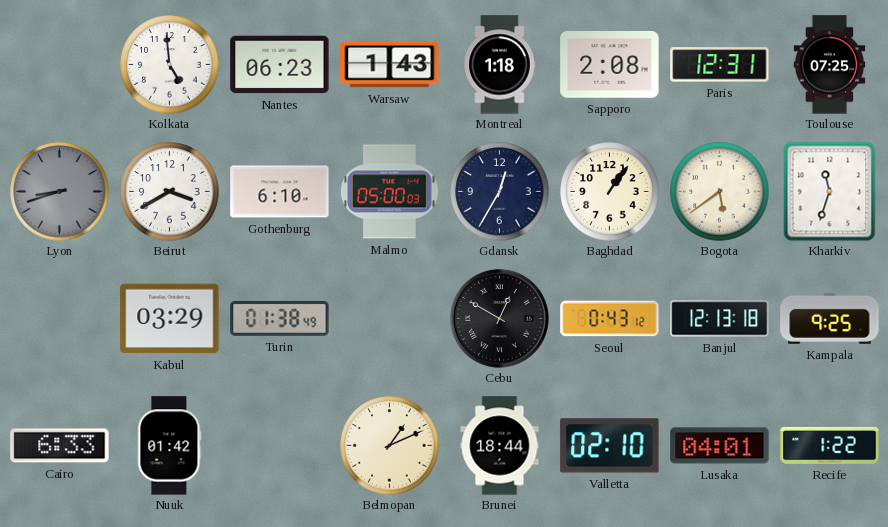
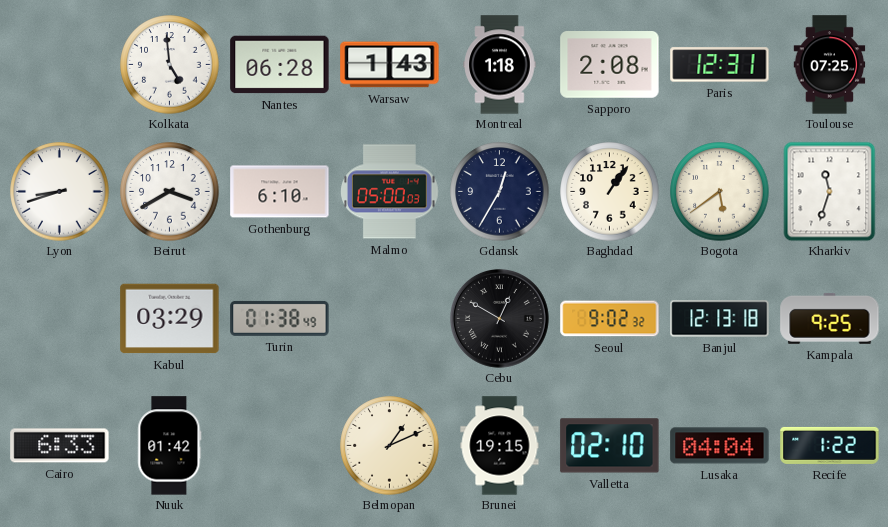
Nantes: 06:23 -> 06:28
Lyon dial: grey -> white
Seoul: 0:43 -> 9:02
Brunei: 18:44 -> 19:15
Lusaka: 04:01 -> 04:04
